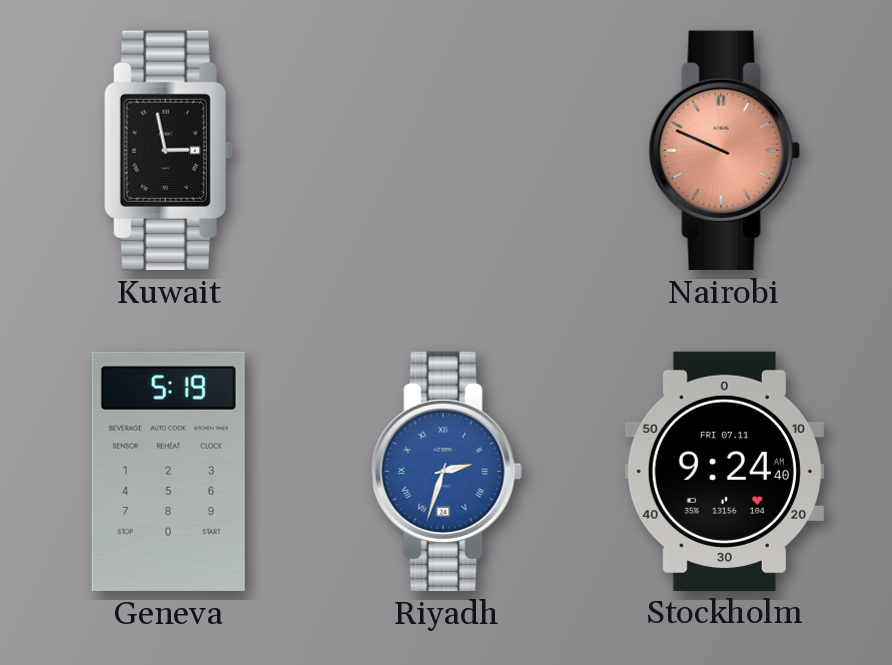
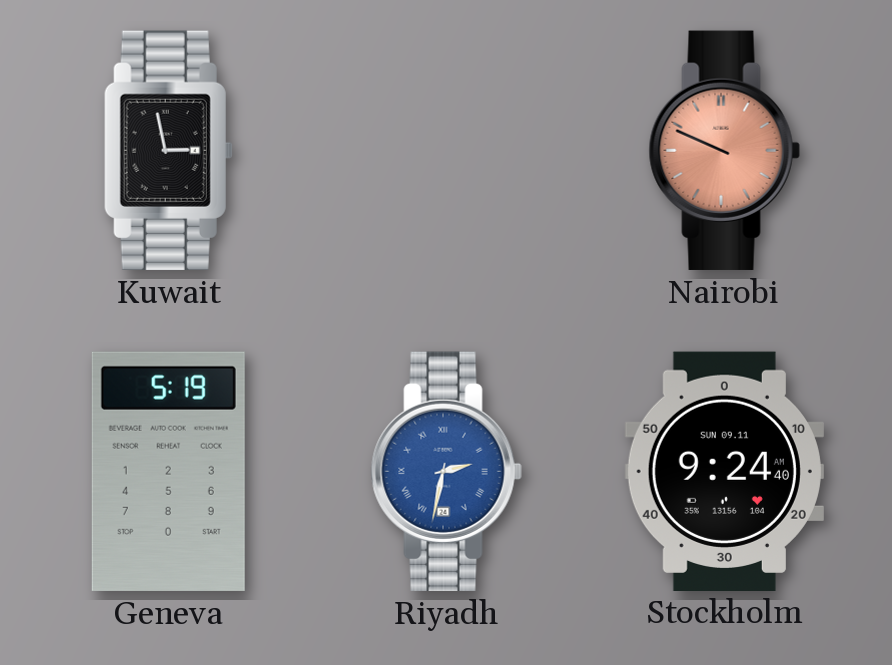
Riyadh: 2:33 -> 2:32
Stockholm date: FRI 07.11 -> SUN 09.11
